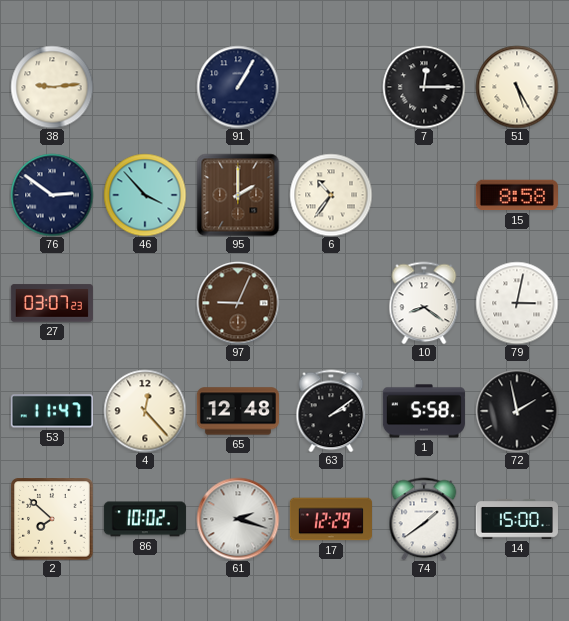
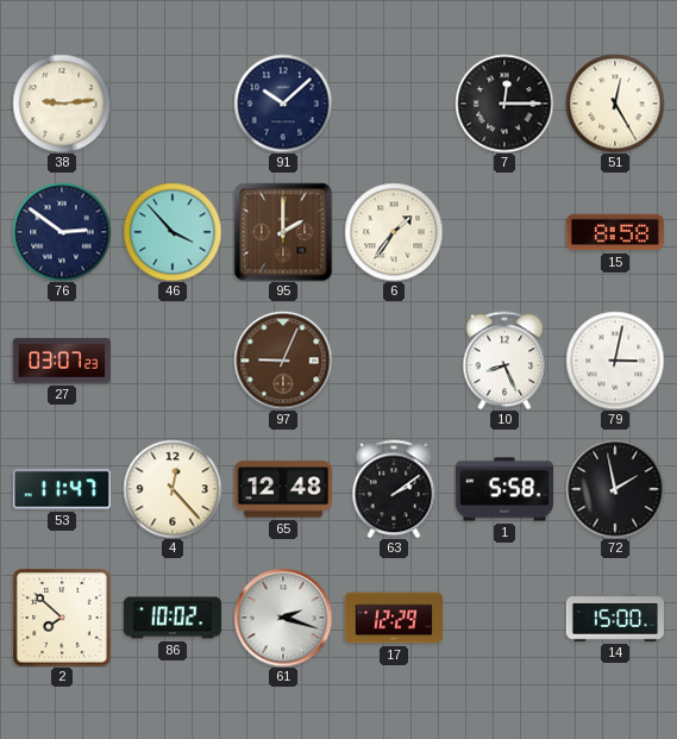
91: 1:05 -> 10:08
51: 5:25 -> 12:25
6: 10:36 -> 1:36
10: 8:21 -> 8:26
74: 1:39 -> none
